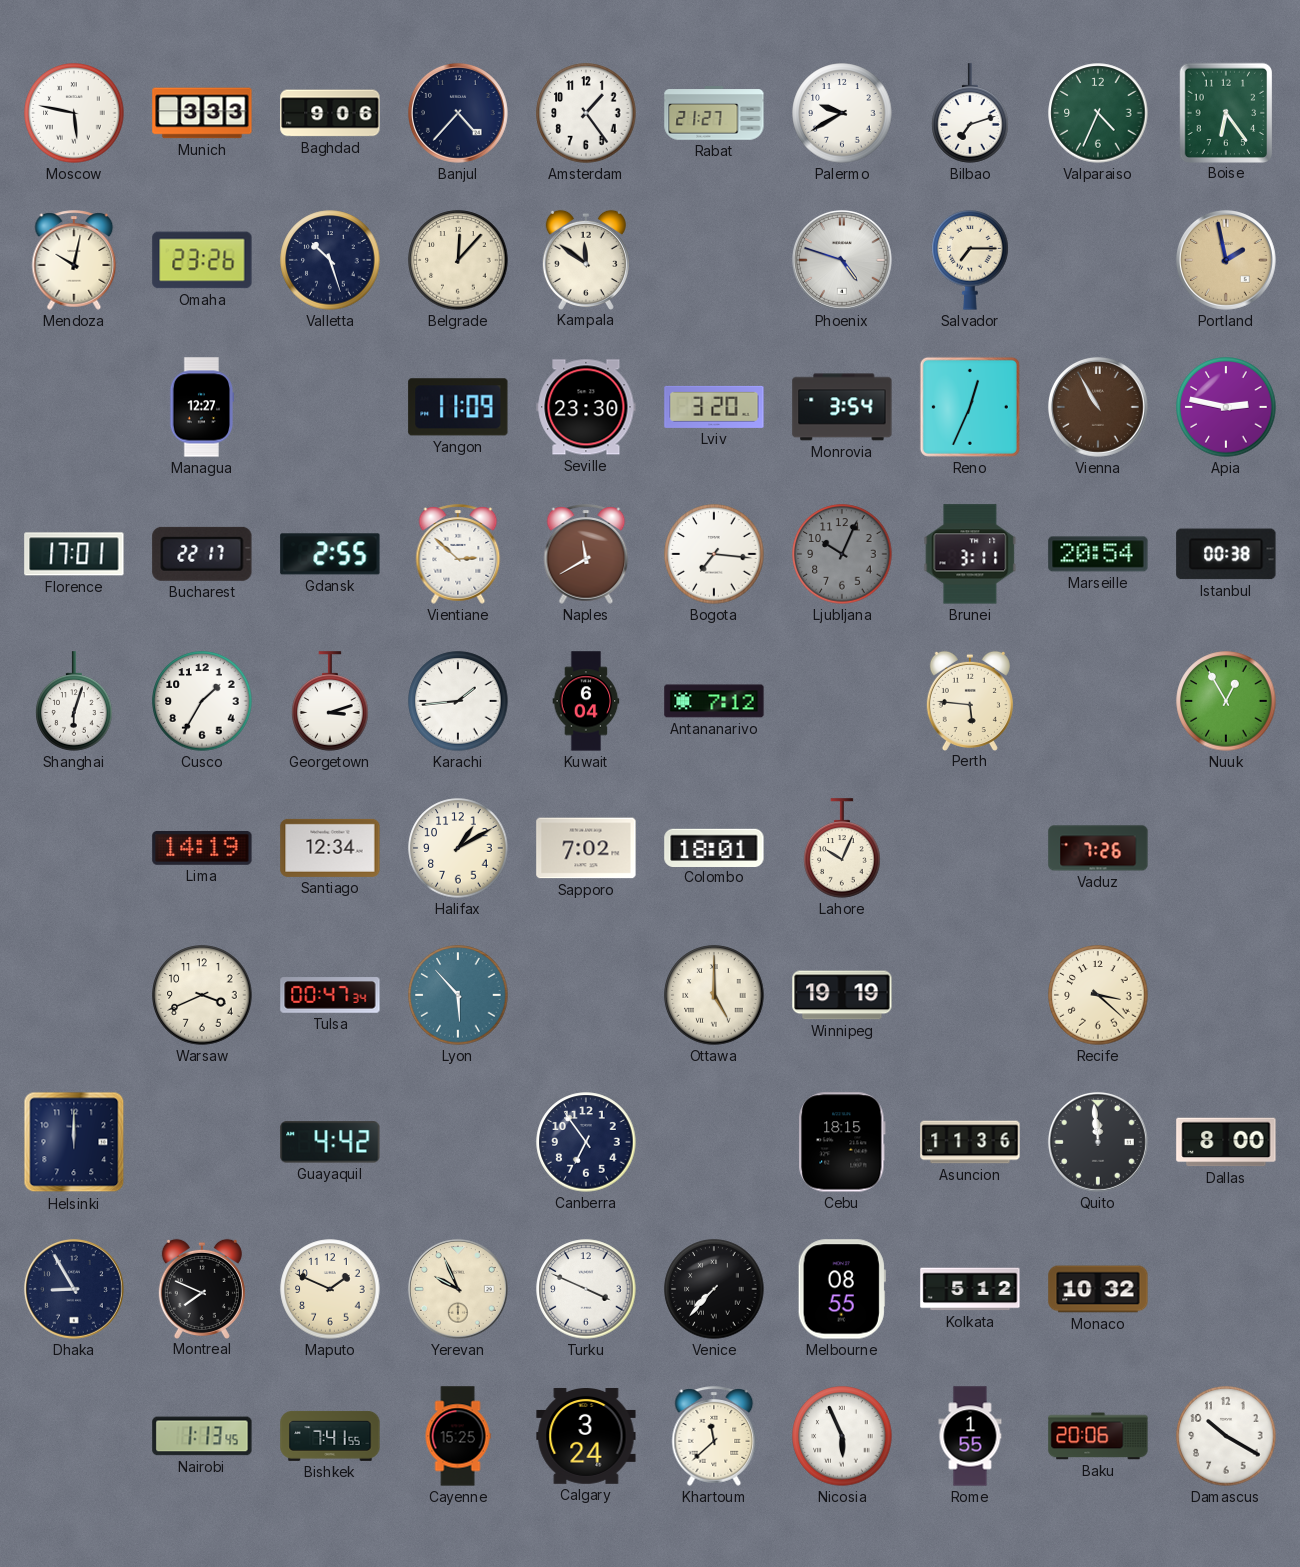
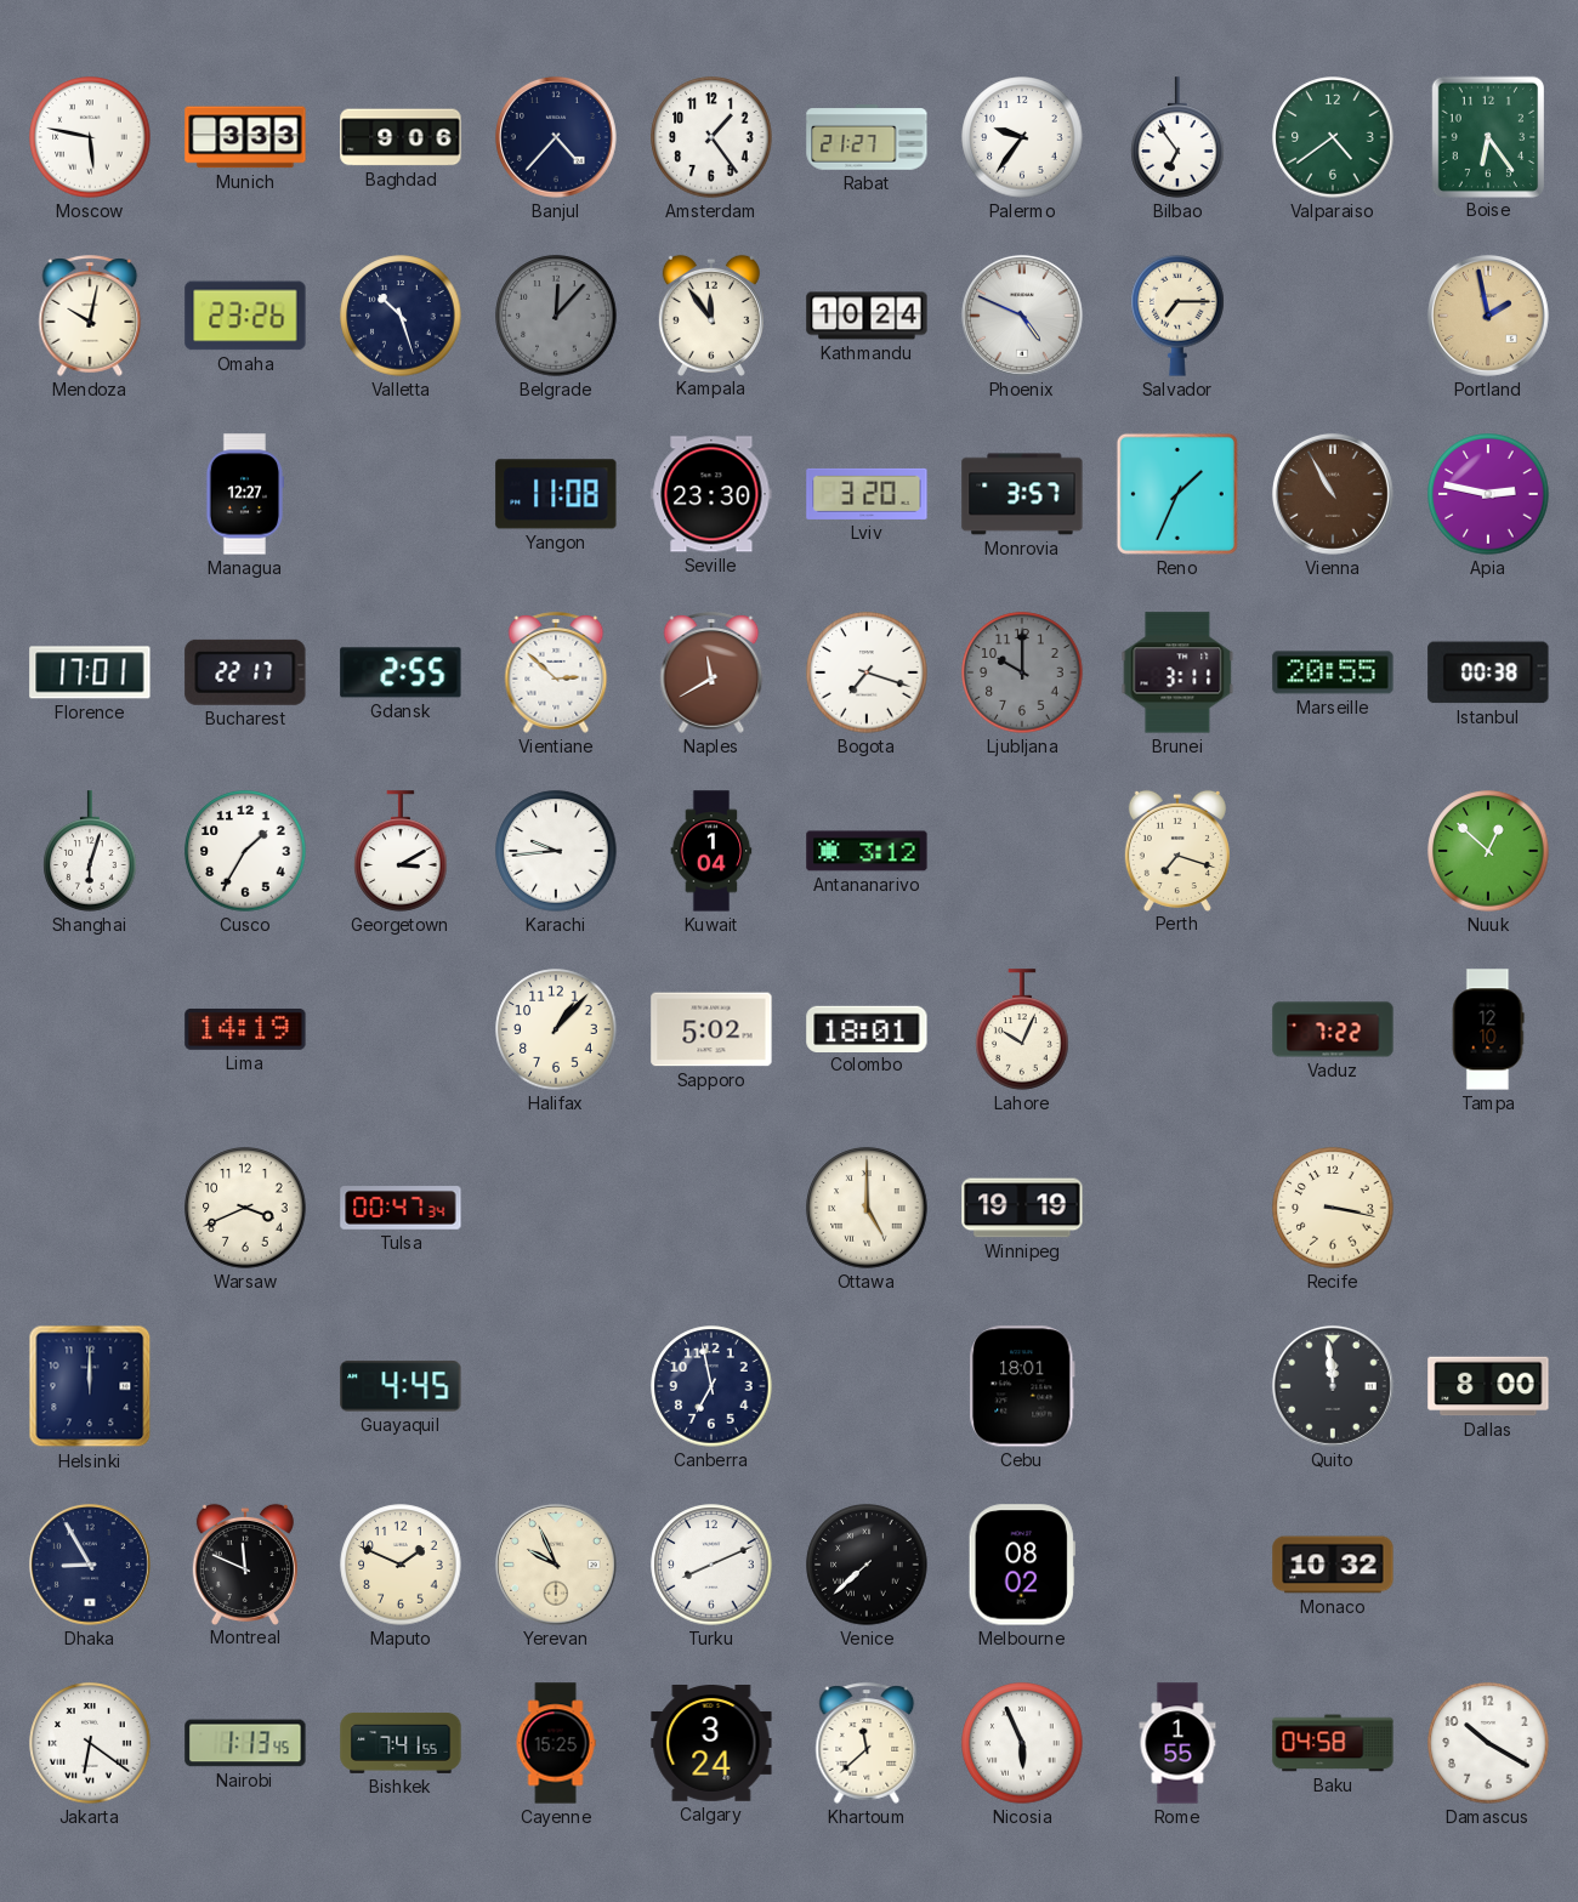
Palermo: 9:40 -> 9:36
Bilbao: 7:12 -> 6:54
Valparaiso: 4:34 -> 4:39
Belgrade dial: cream -> grey
Kampala: 11:51 -> 11:54
Kathmandu: none -> 10:24
Phoenix: 4:48 -> 4:49
Yangon: 11:09 -> 11:08
Monrovia: 3:54 -> 3:57
Reno: 12:34 -> 1:34
Bogota: 7:16 -> 7:18
Ljubljana: 10:04 -> 10:00
Marseille: 20:54 -> 20:55
Georgetown: 3:12 -> 3:10
Karachi: 1:44 -> 9:44
Kuwait: 6:04 -> 1:04
Antananarivo: 7:12 -> 3:12
Perth: 5:46 -> 7:18
Nuuk: 12:55 -> 12:52
Santiago: 12:34 -> none
Halifax: 1:10 -> 1:07
Sapporo: 7:02 -> 5:02
Vaduz: 7:26 -> 7:22
Tampa: none -> 12:10
Lyon: 5:53 -> none
Recife: 3:22 -> 3:17
Guayaquil: 4:42 -> 4:45
Canberra: 6:54 -> 6:58
Cebu: 18:15 -> 18:01
Asuncion: 11:36 -> none
Montreal: 7:49 -> 11:49
Turku: 3:49 -> 8:11
Venice: 7:37 -> 7:38
Melbourne: 08:55 -> 08:02
Kolkata: 5:12 -> none
Jakarta: none -> 6:21
Baku: 20:06 -> 04:58
